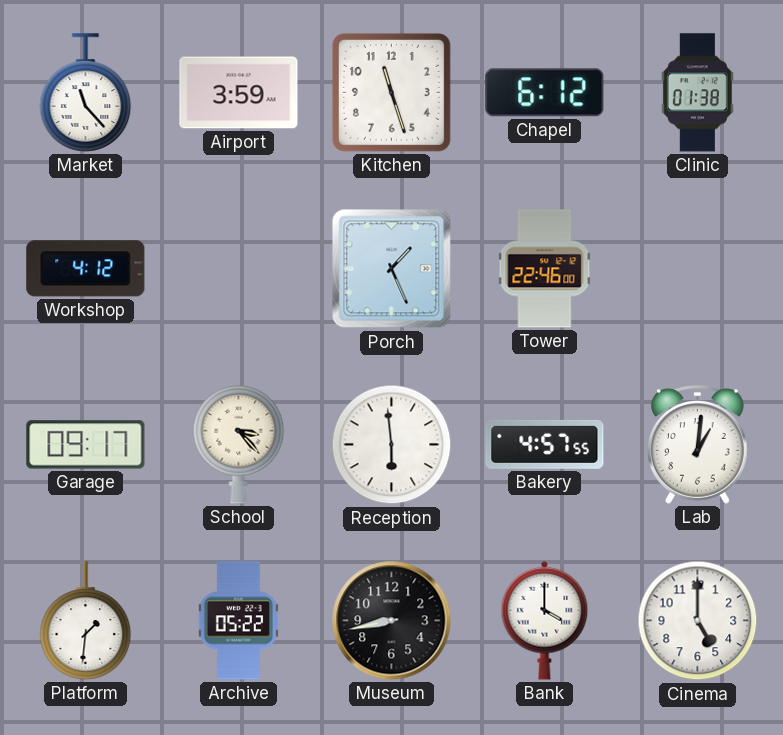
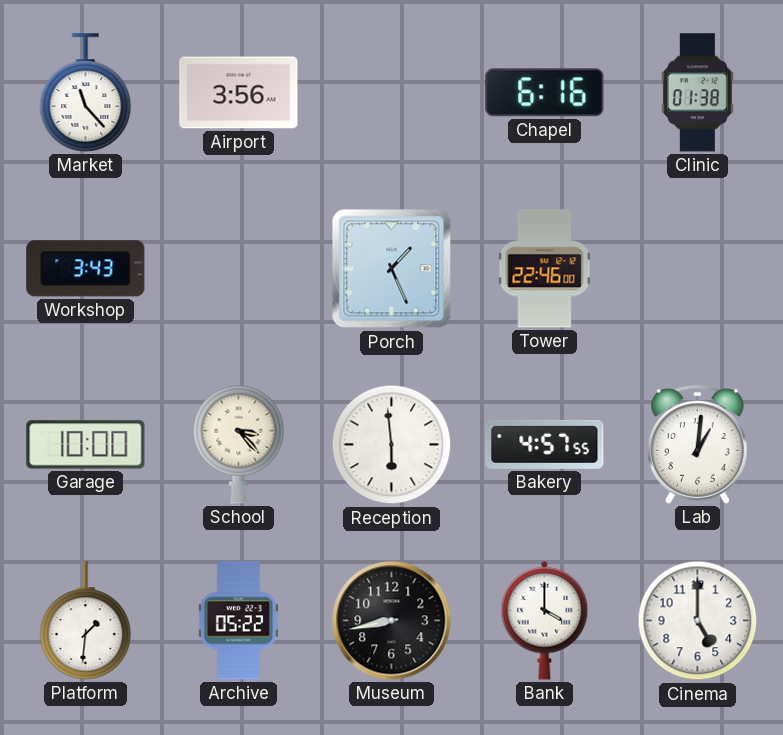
Airport: 3:59 -> 3:56
Kitchen: 11:27 -> none
Chapel: 6:12 -> 6:16
Workshop: 4:12 -> 3:43
Garage: 09:17 -> 10:00
